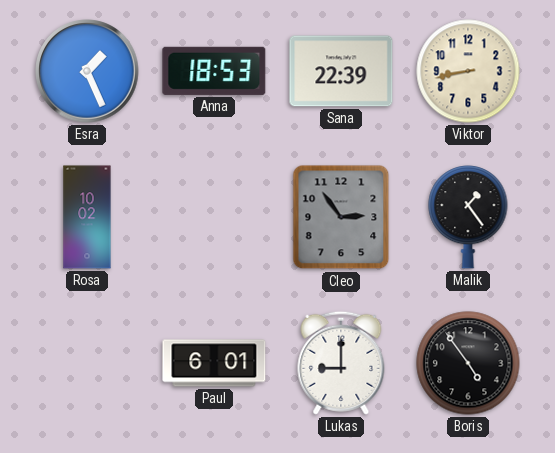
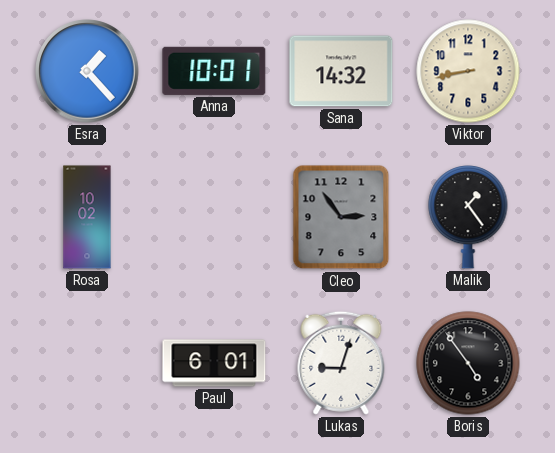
Esra: 1:26 -> 1:23
Anna: 18:53 -> 10:01
Sana: 22:39 -> 14:32
Lukas: 9:00 -> 9:03
